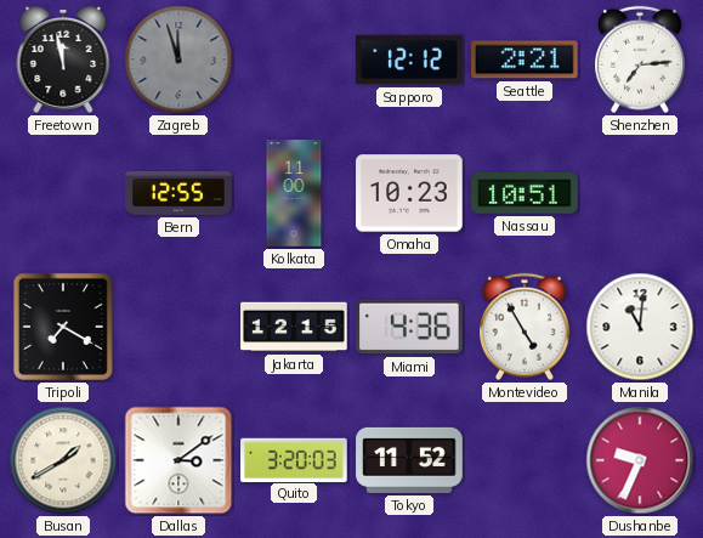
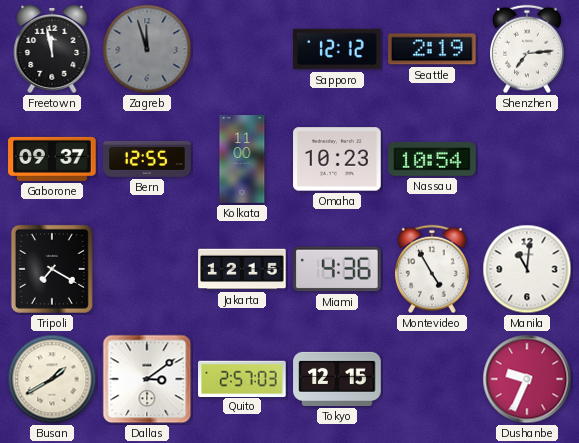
Seattle: 2:21 -> 2:19
Gaborone: none -> 09:37
Nassau: 10:51 -> 10:54
Quito: 3:20 -> 2:57
Tokyo: 11:52 -> 12:15
